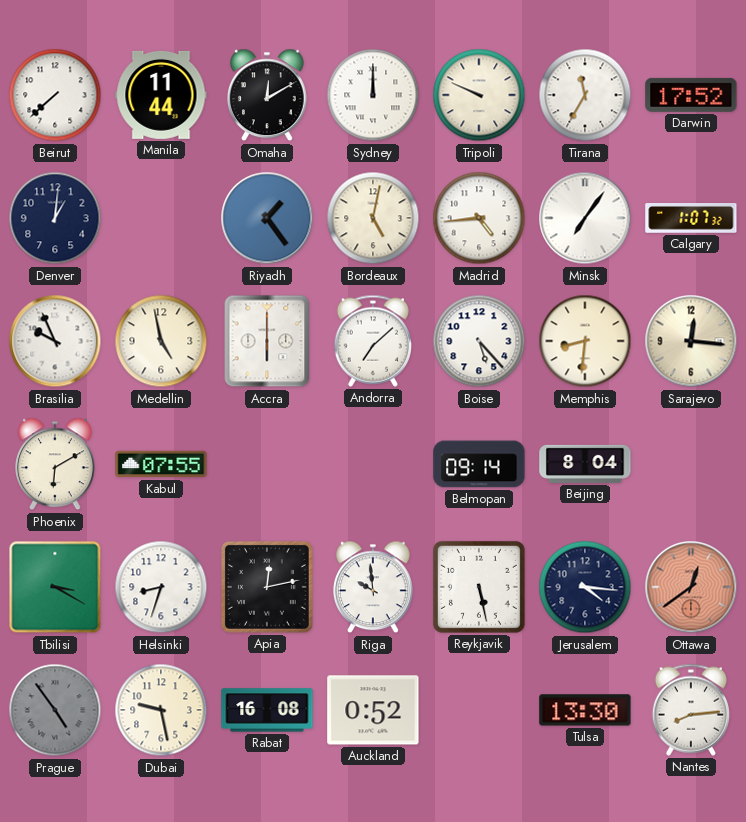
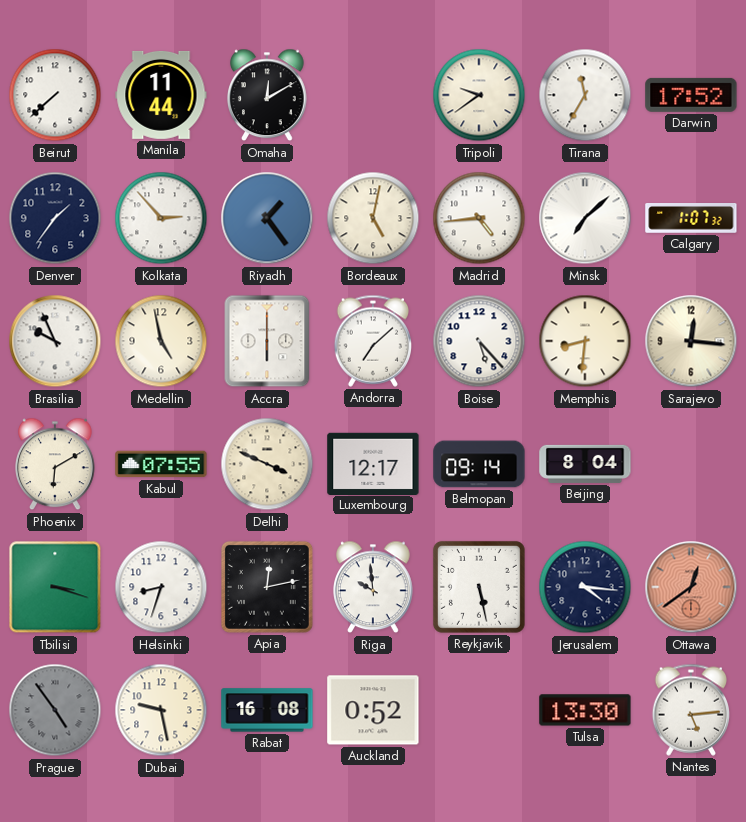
Sydney: 12:00 -> none
Tripoli: 9:49 -> 9:39
Denver: 1:01 -> 1:36
Kolkata: none -> 2:53
Minsk: 7:06 -> 7:08
Delhi: none -> 3:49
Luxembourg: none -> 12:17
Tbilisi: 3:20 -> 3:18
Nantes: 8:14 -> 5:14
